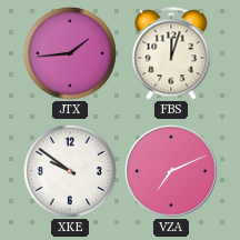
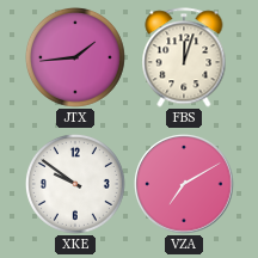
VZA: 7:11 -> 7:10
